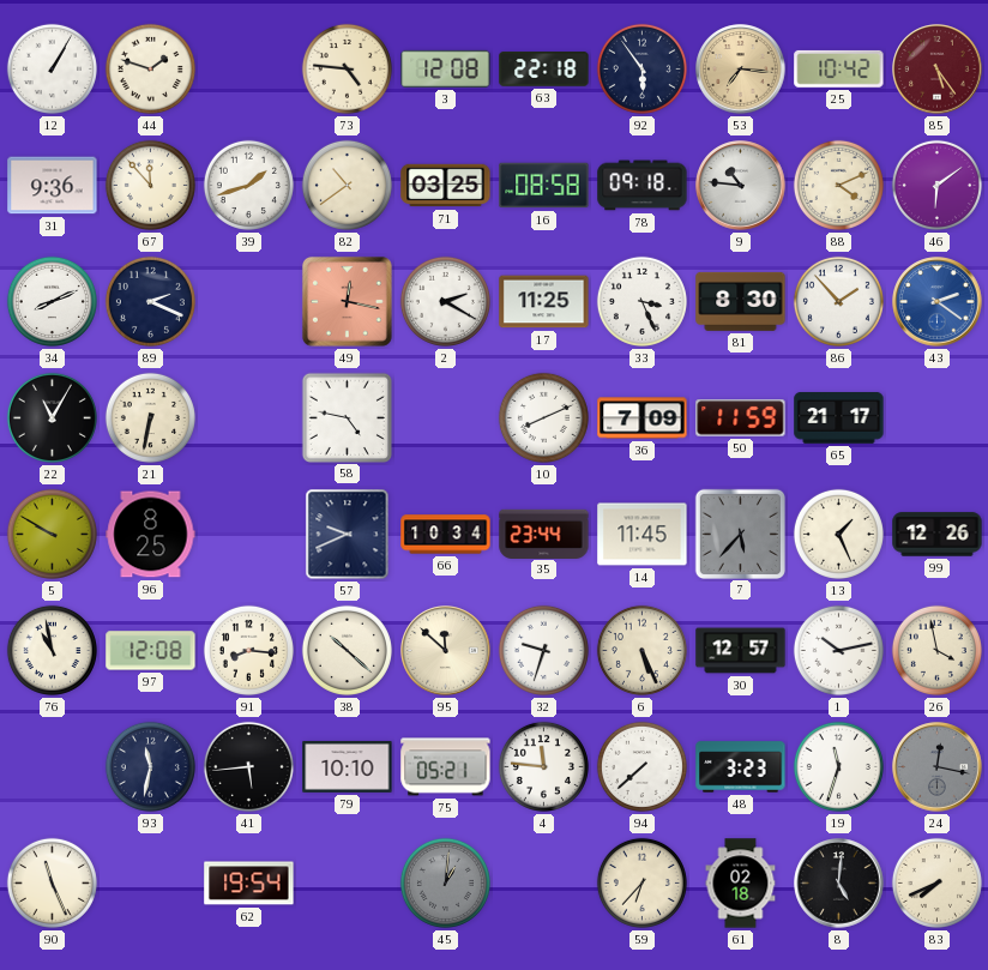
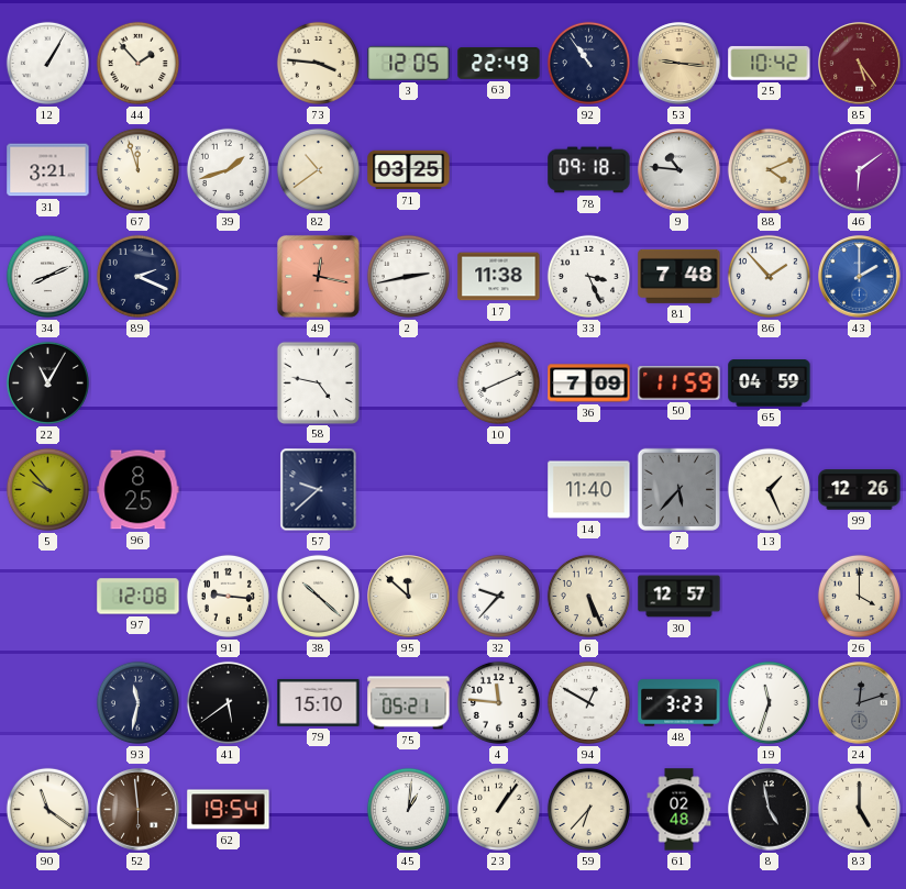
44: 1:48 -> 1:53
73: 4:46 -> 3:46
3: 12:08 -> 12:05
63: 22:18 -> 22:49
92: 5:54 -> 10:54
53: 7:16 -> 9:16
31: 9:36 -> 3:21
67: 11:53 -> 11:57
16: 08:58 -> none
2: 2:20 -> 2:43
17: 11:25 -> 11:38
81: 8:30 -> 7:48
43: 2:21 -> 2:00
21: 6:32 -> none
65: 21:17 -> 04:59
5: 9:50 -> 9:53
57: 9:41 -> 9:38
66: 10:34 -> none
35: 23:44 -> none
14: 11:45 -> 11:40
76: 10:58 -> none
91: 8:16 -> 9:16
32: 9:33 -> 9:37
1: 10:13 -> none
26: 3:58 -> 4:00
41: 5:44 -> 5:39
79: 10:10 -> 15:10
94: 7:38 -> 12:50
24: 12:17 -> 12:12
90: 11:26 -> 11:21
52: none -> 5:59
45 dial: grey -> white
23: none -> 1:06
61: 02:18 -> 02:48
8: 5:01 -> 4:58
83: 7:41 -> 5:00
